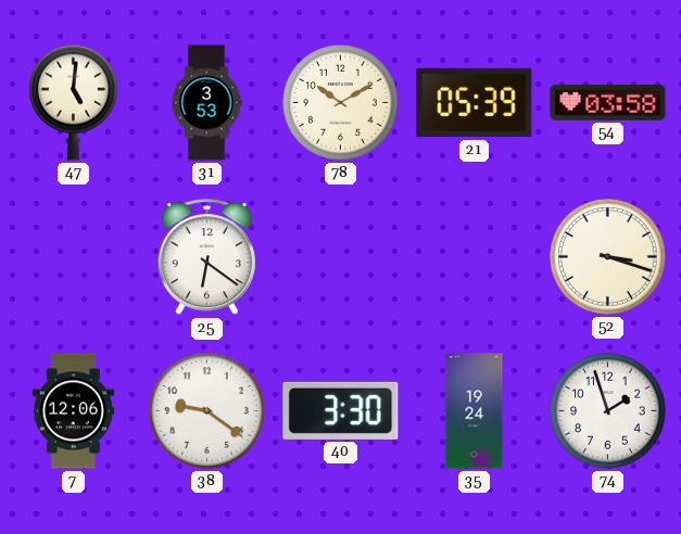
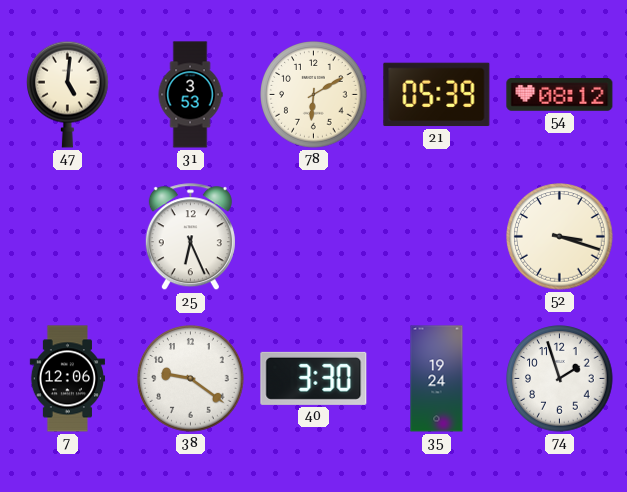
78: 10:10 -> 6:10
54: 03:58 -> 08:12
25: 6:21 -> 6:26
